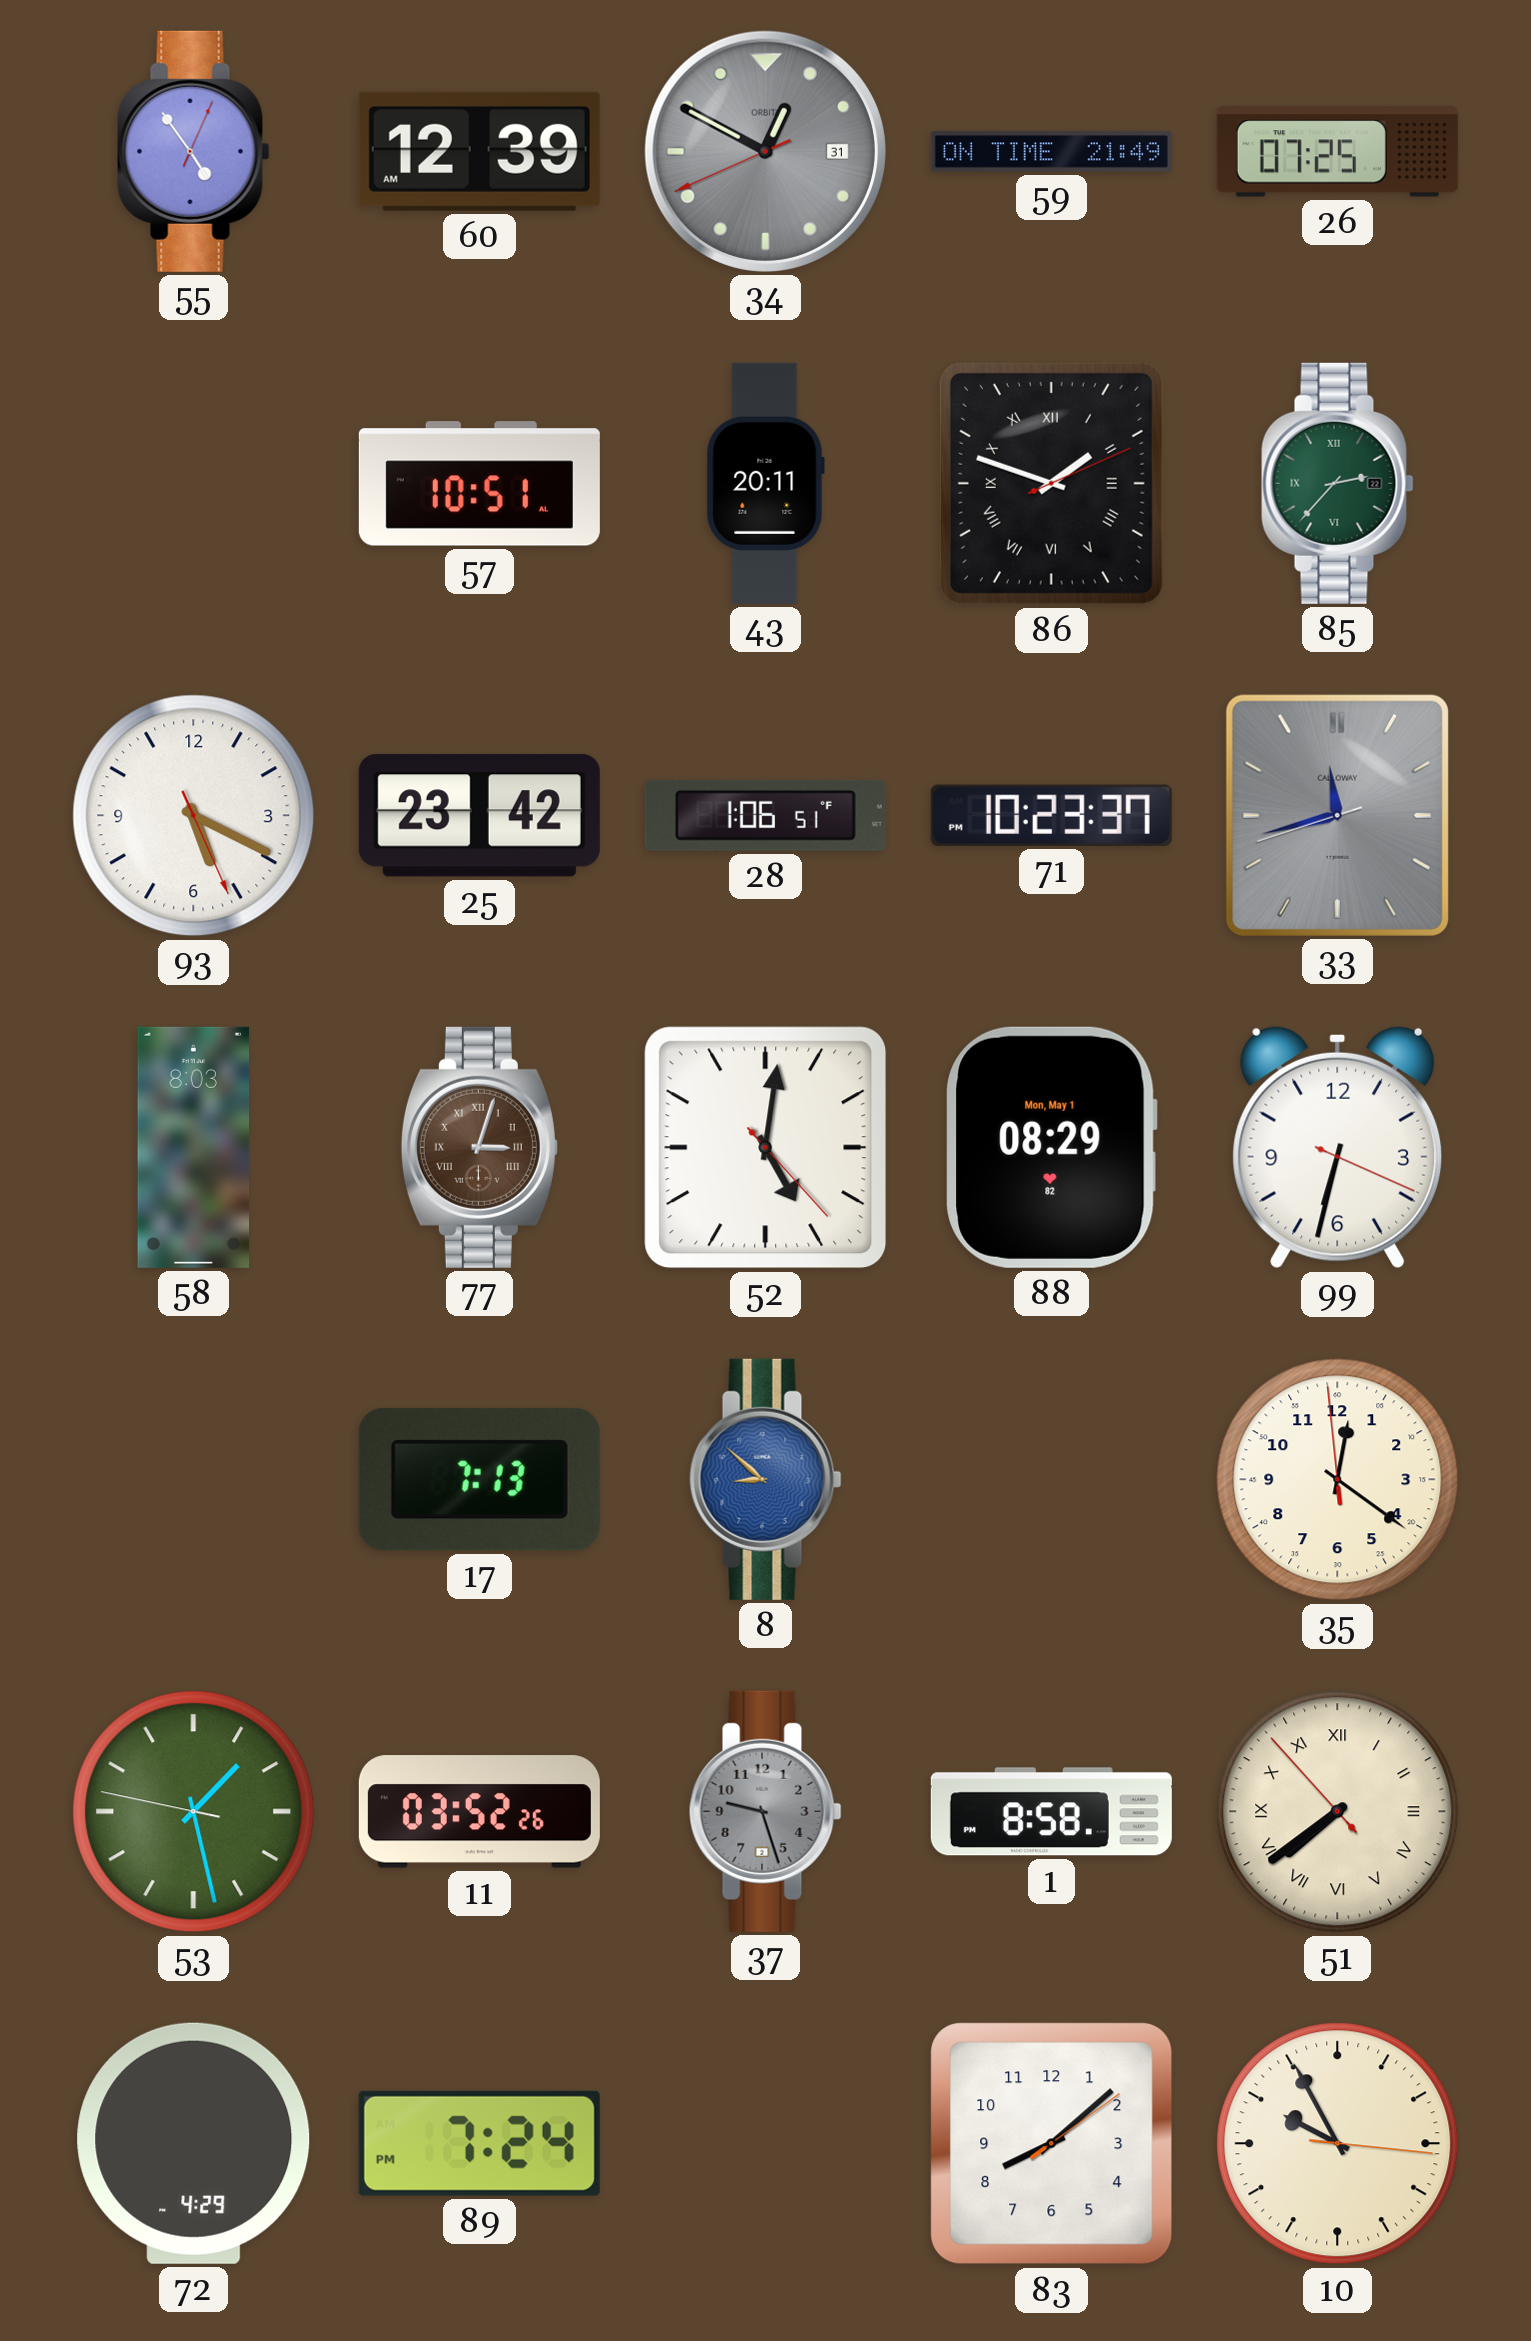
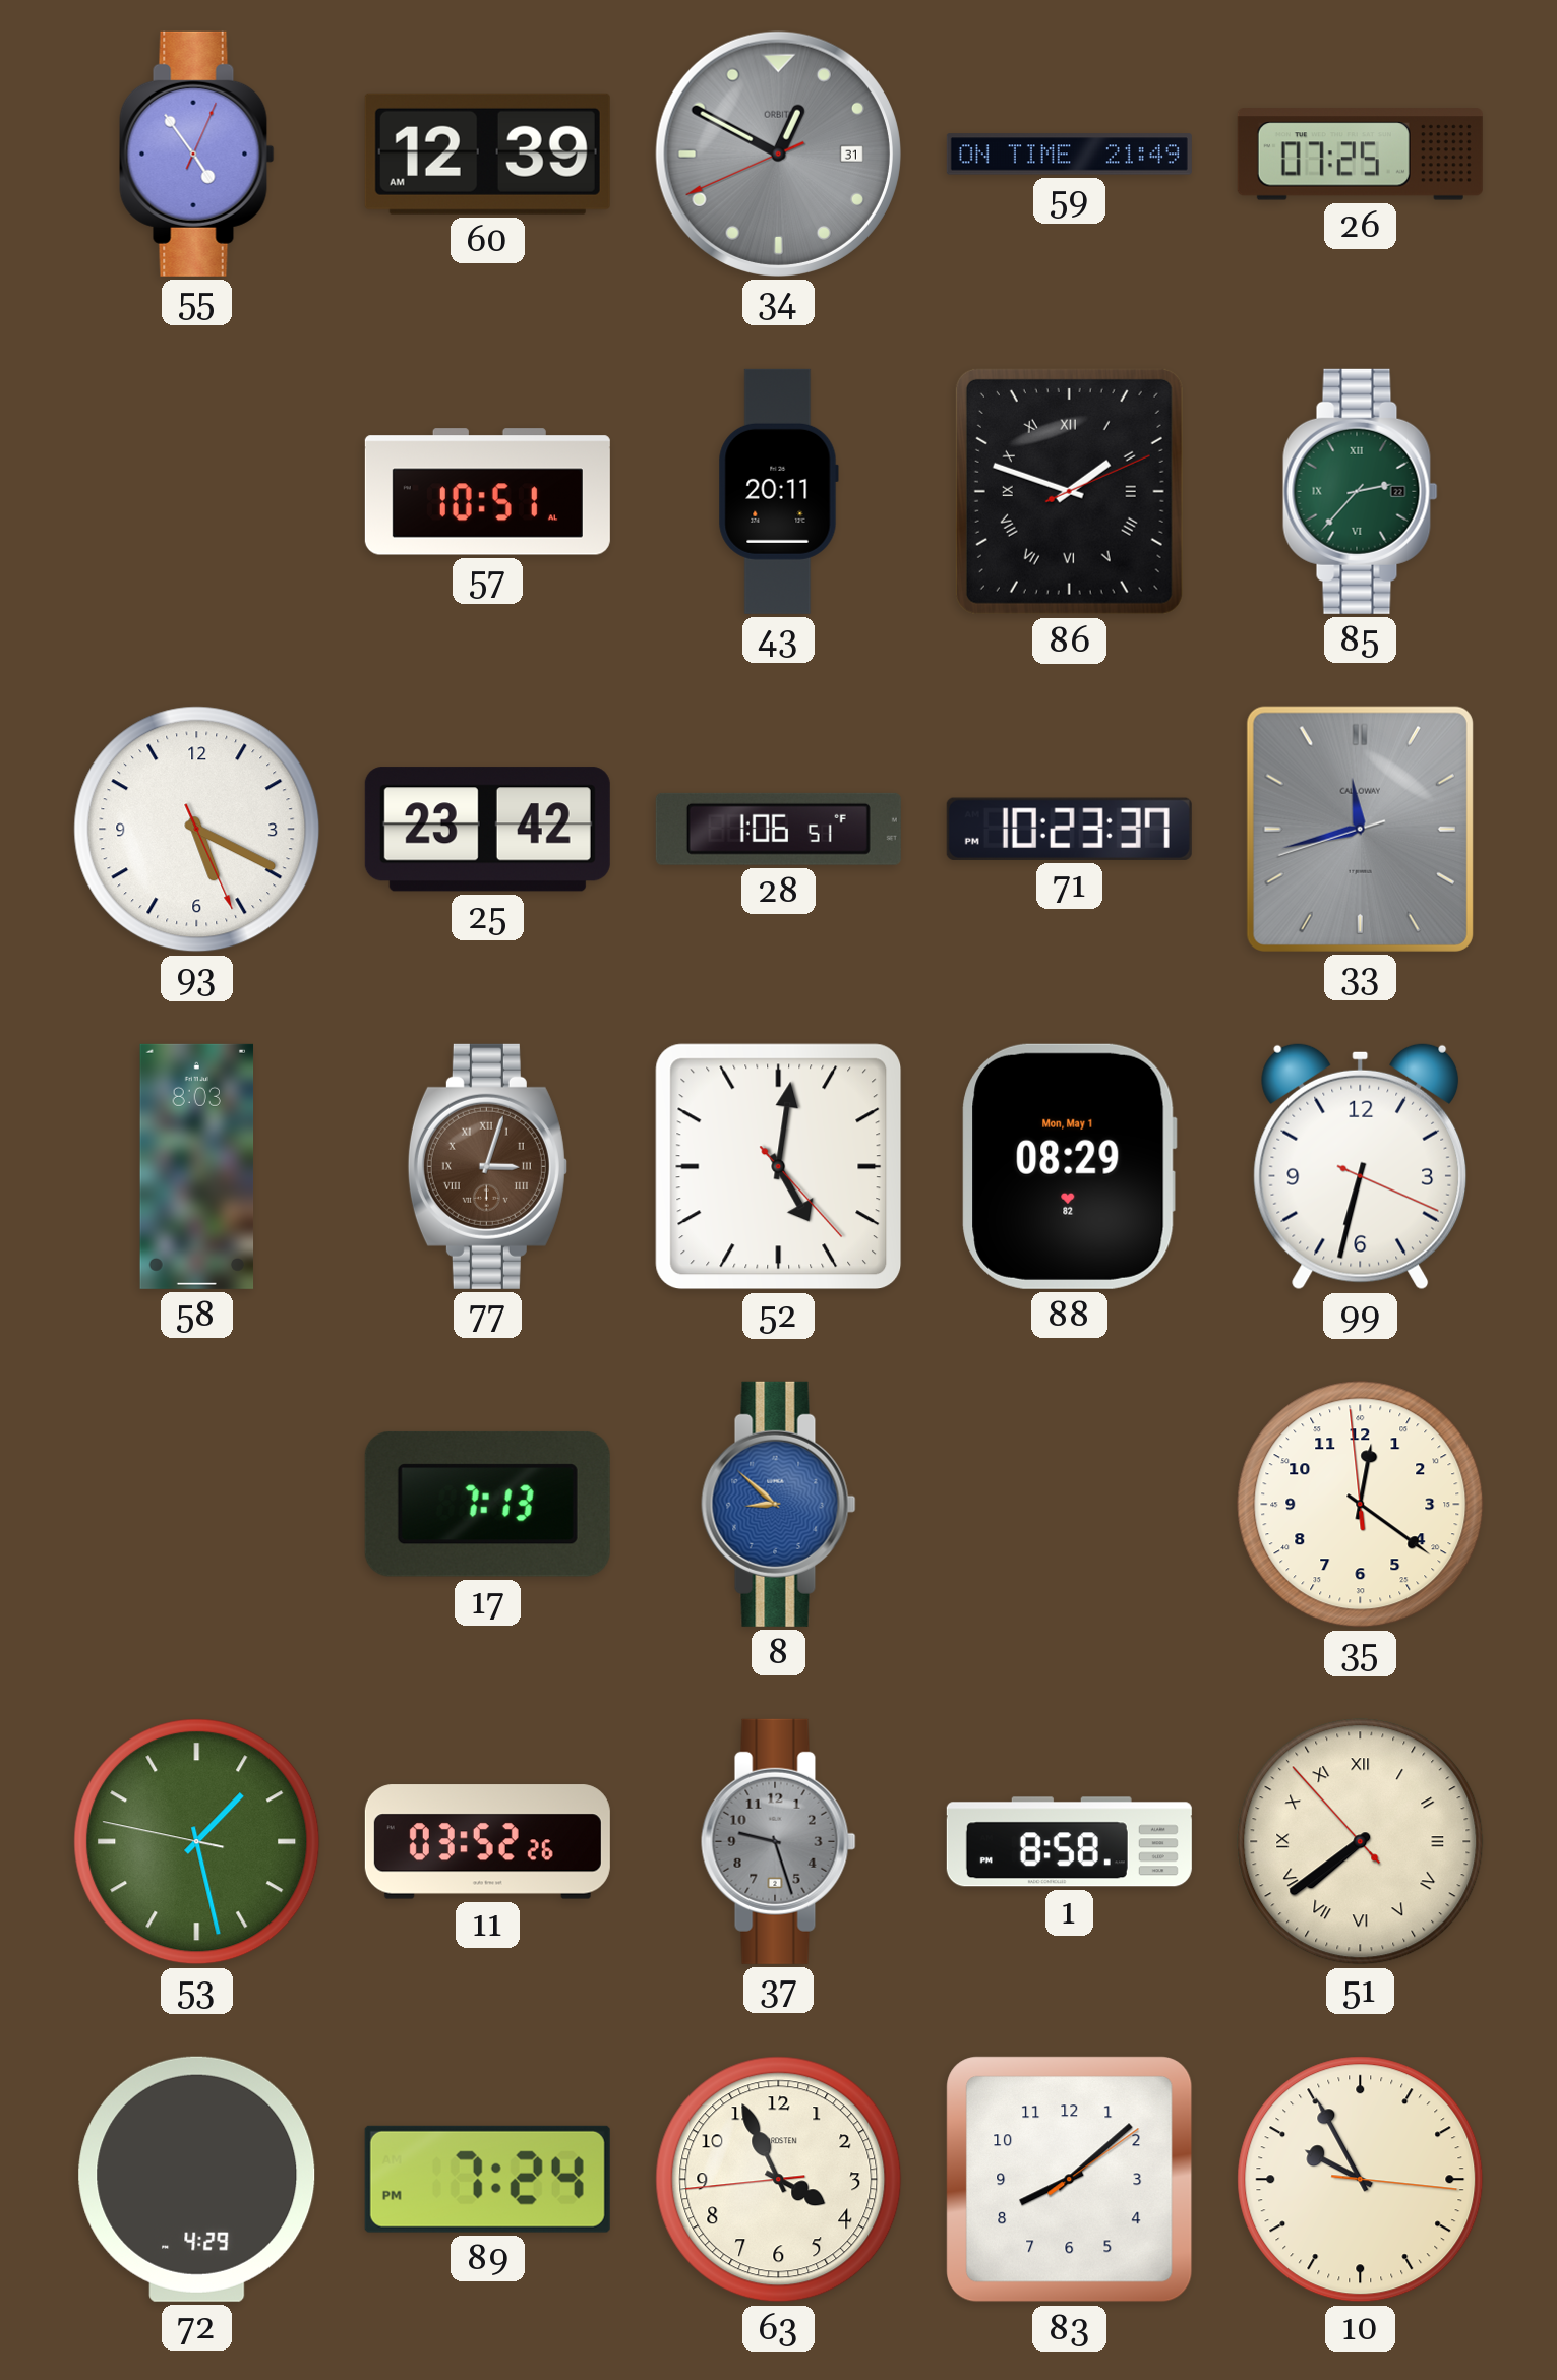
63: none -> 3:55
